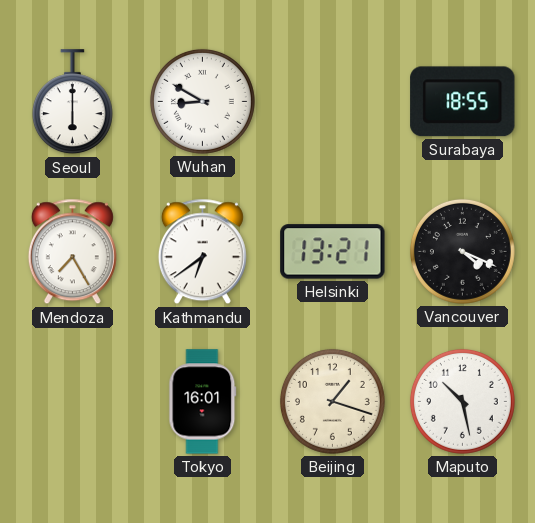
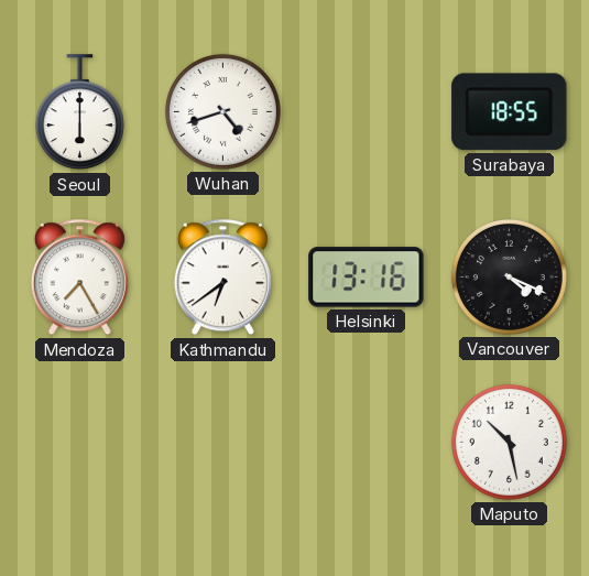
Wuhan: 8:50 -> 4:42
Helsinki: 13:21 -> 13:16
Tokyo: 16:01 -> none
Beijing: 1:18 -> none
